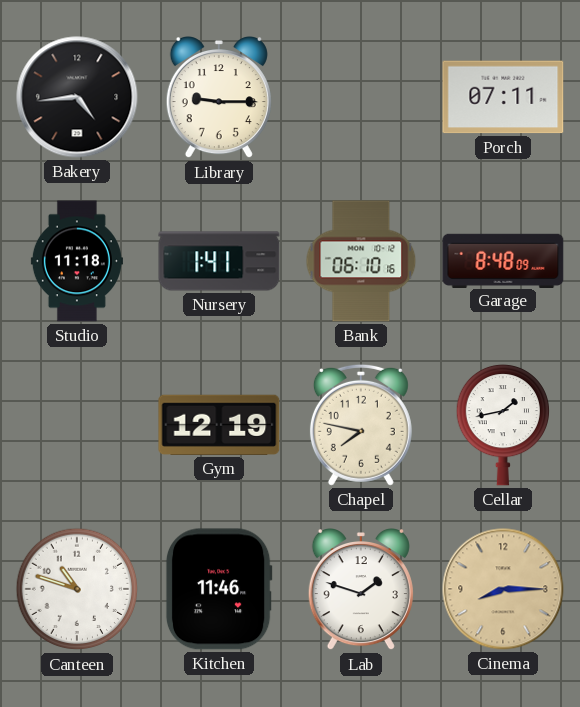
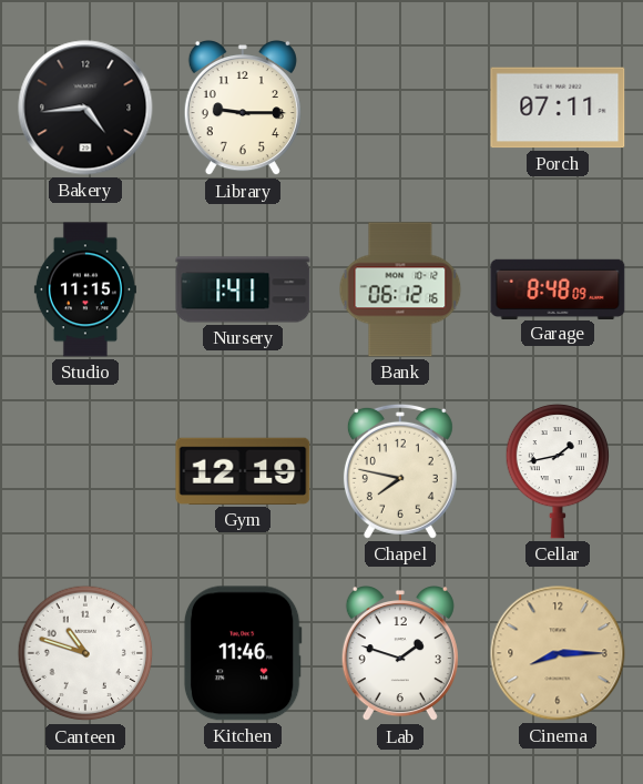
Studio: 11:18 -> 11:15
Bank: 06:10 -> 06:12
